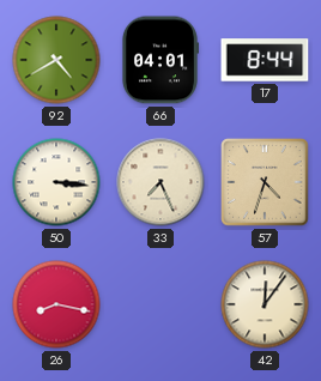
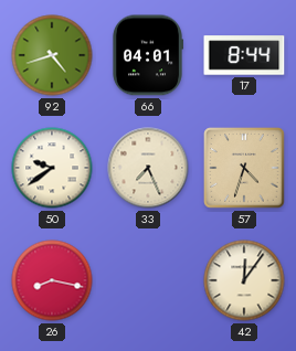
92: 4:40 -> 4:42
50: 3:16 -> 9:39
